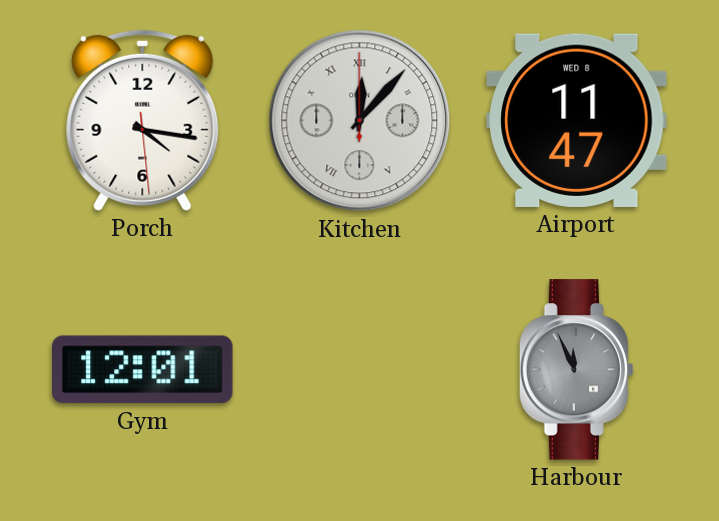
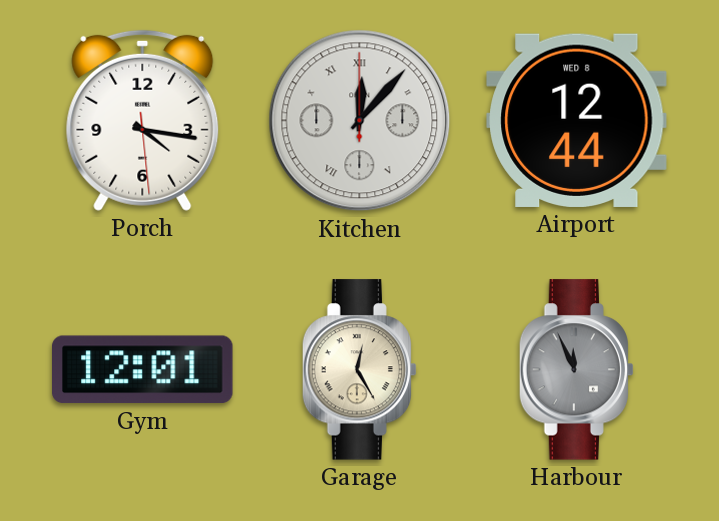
Airport: 11:47 -> 12:44
Garage: none -> 12:25
